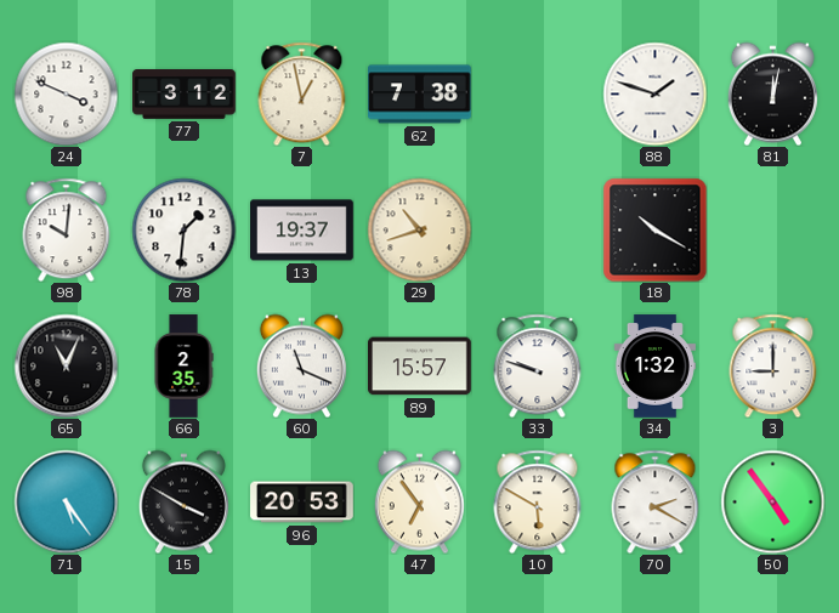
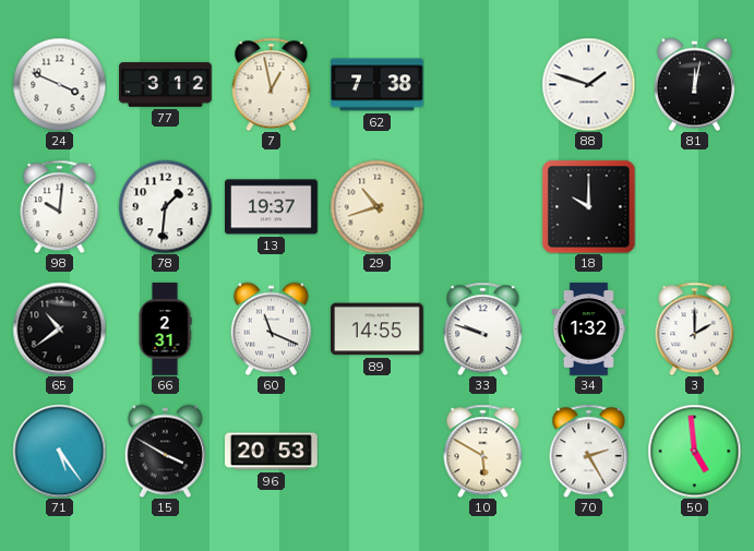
18: 10:20 -> 10:00
65: 11:04 -> 10:39
66: 2:35 -> 2:31
89: 15:57 -> 14:55
3: 9:00 -> 2:00
47: 6:54 -> none
70: 2:20 -> 2:25
50: 4:54 -> 4:59
